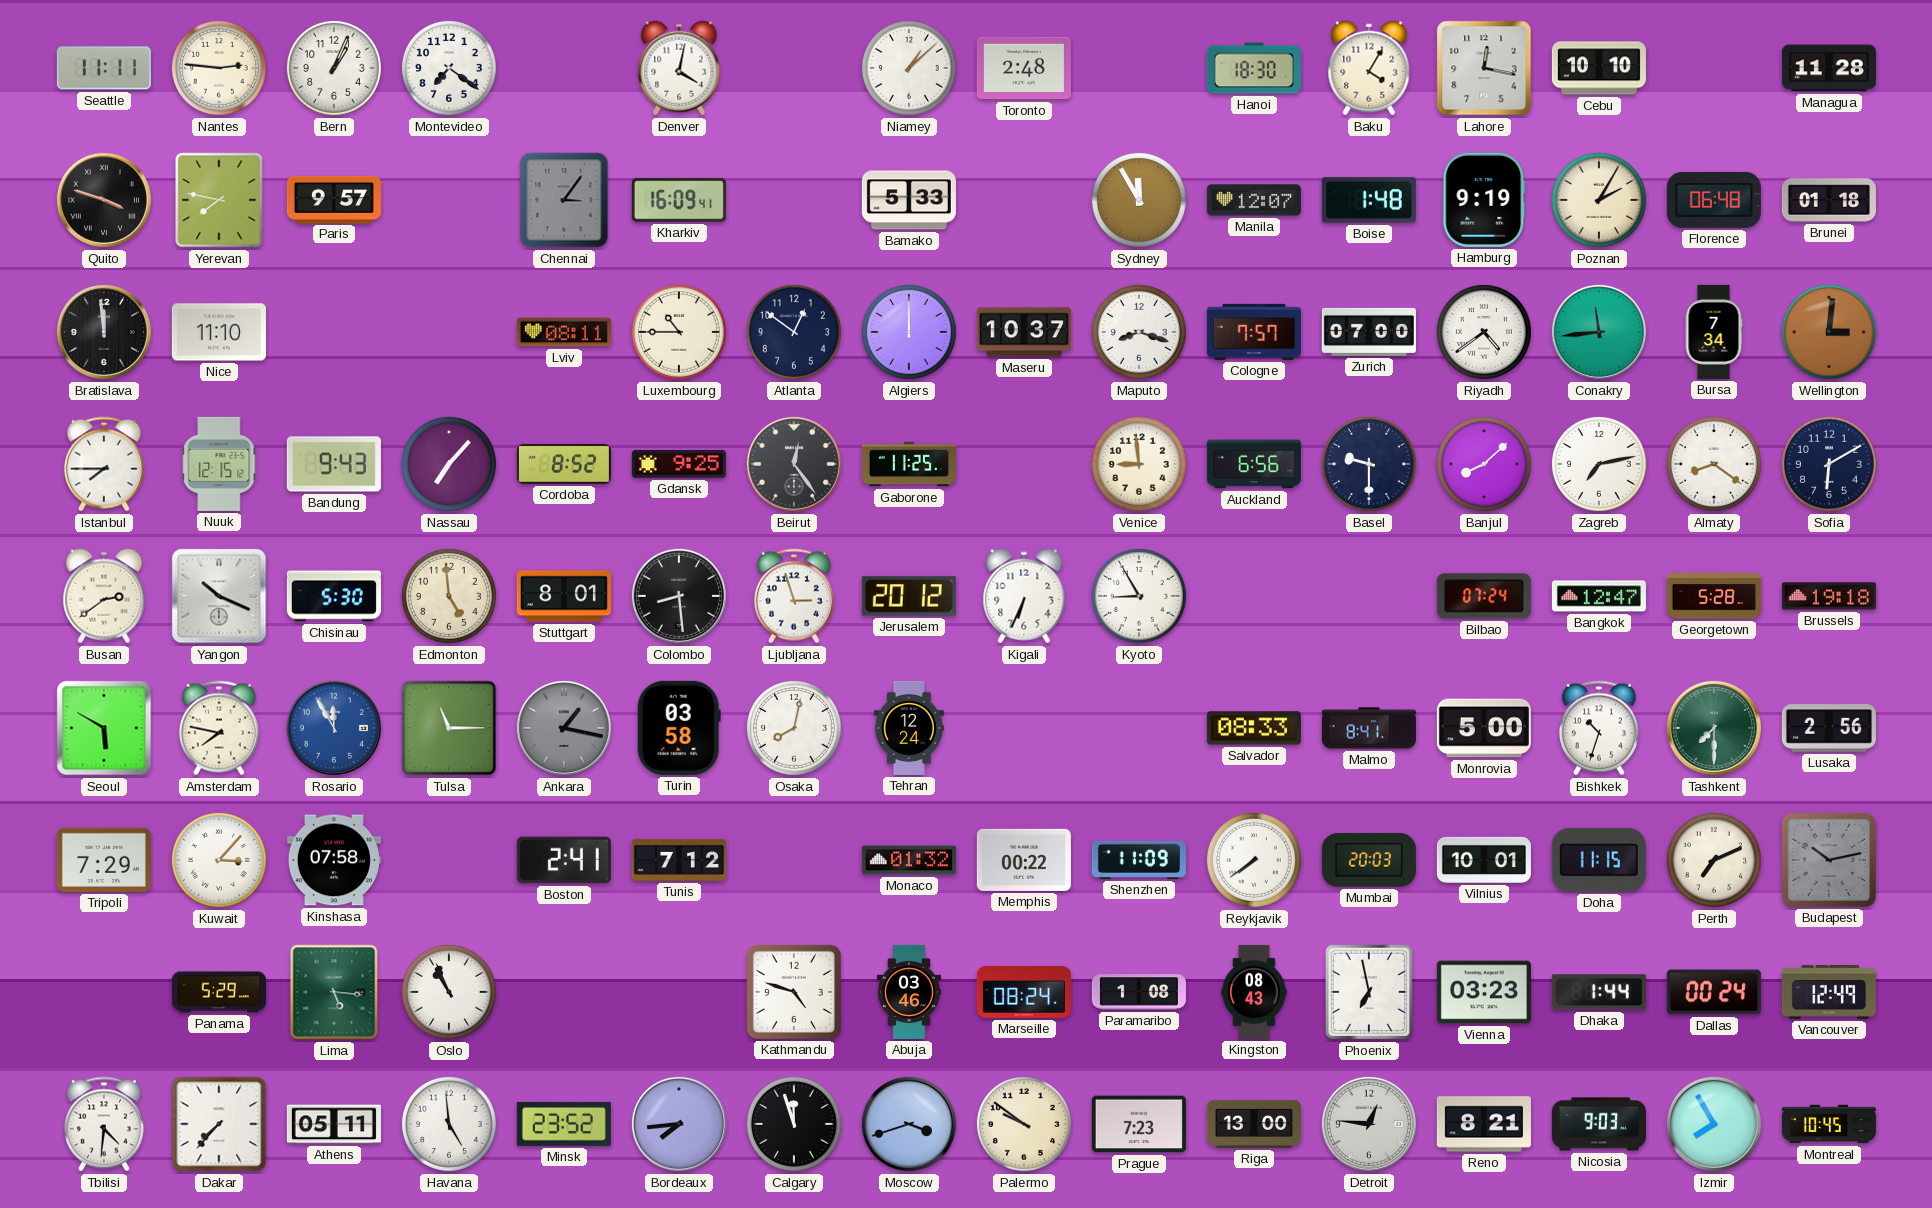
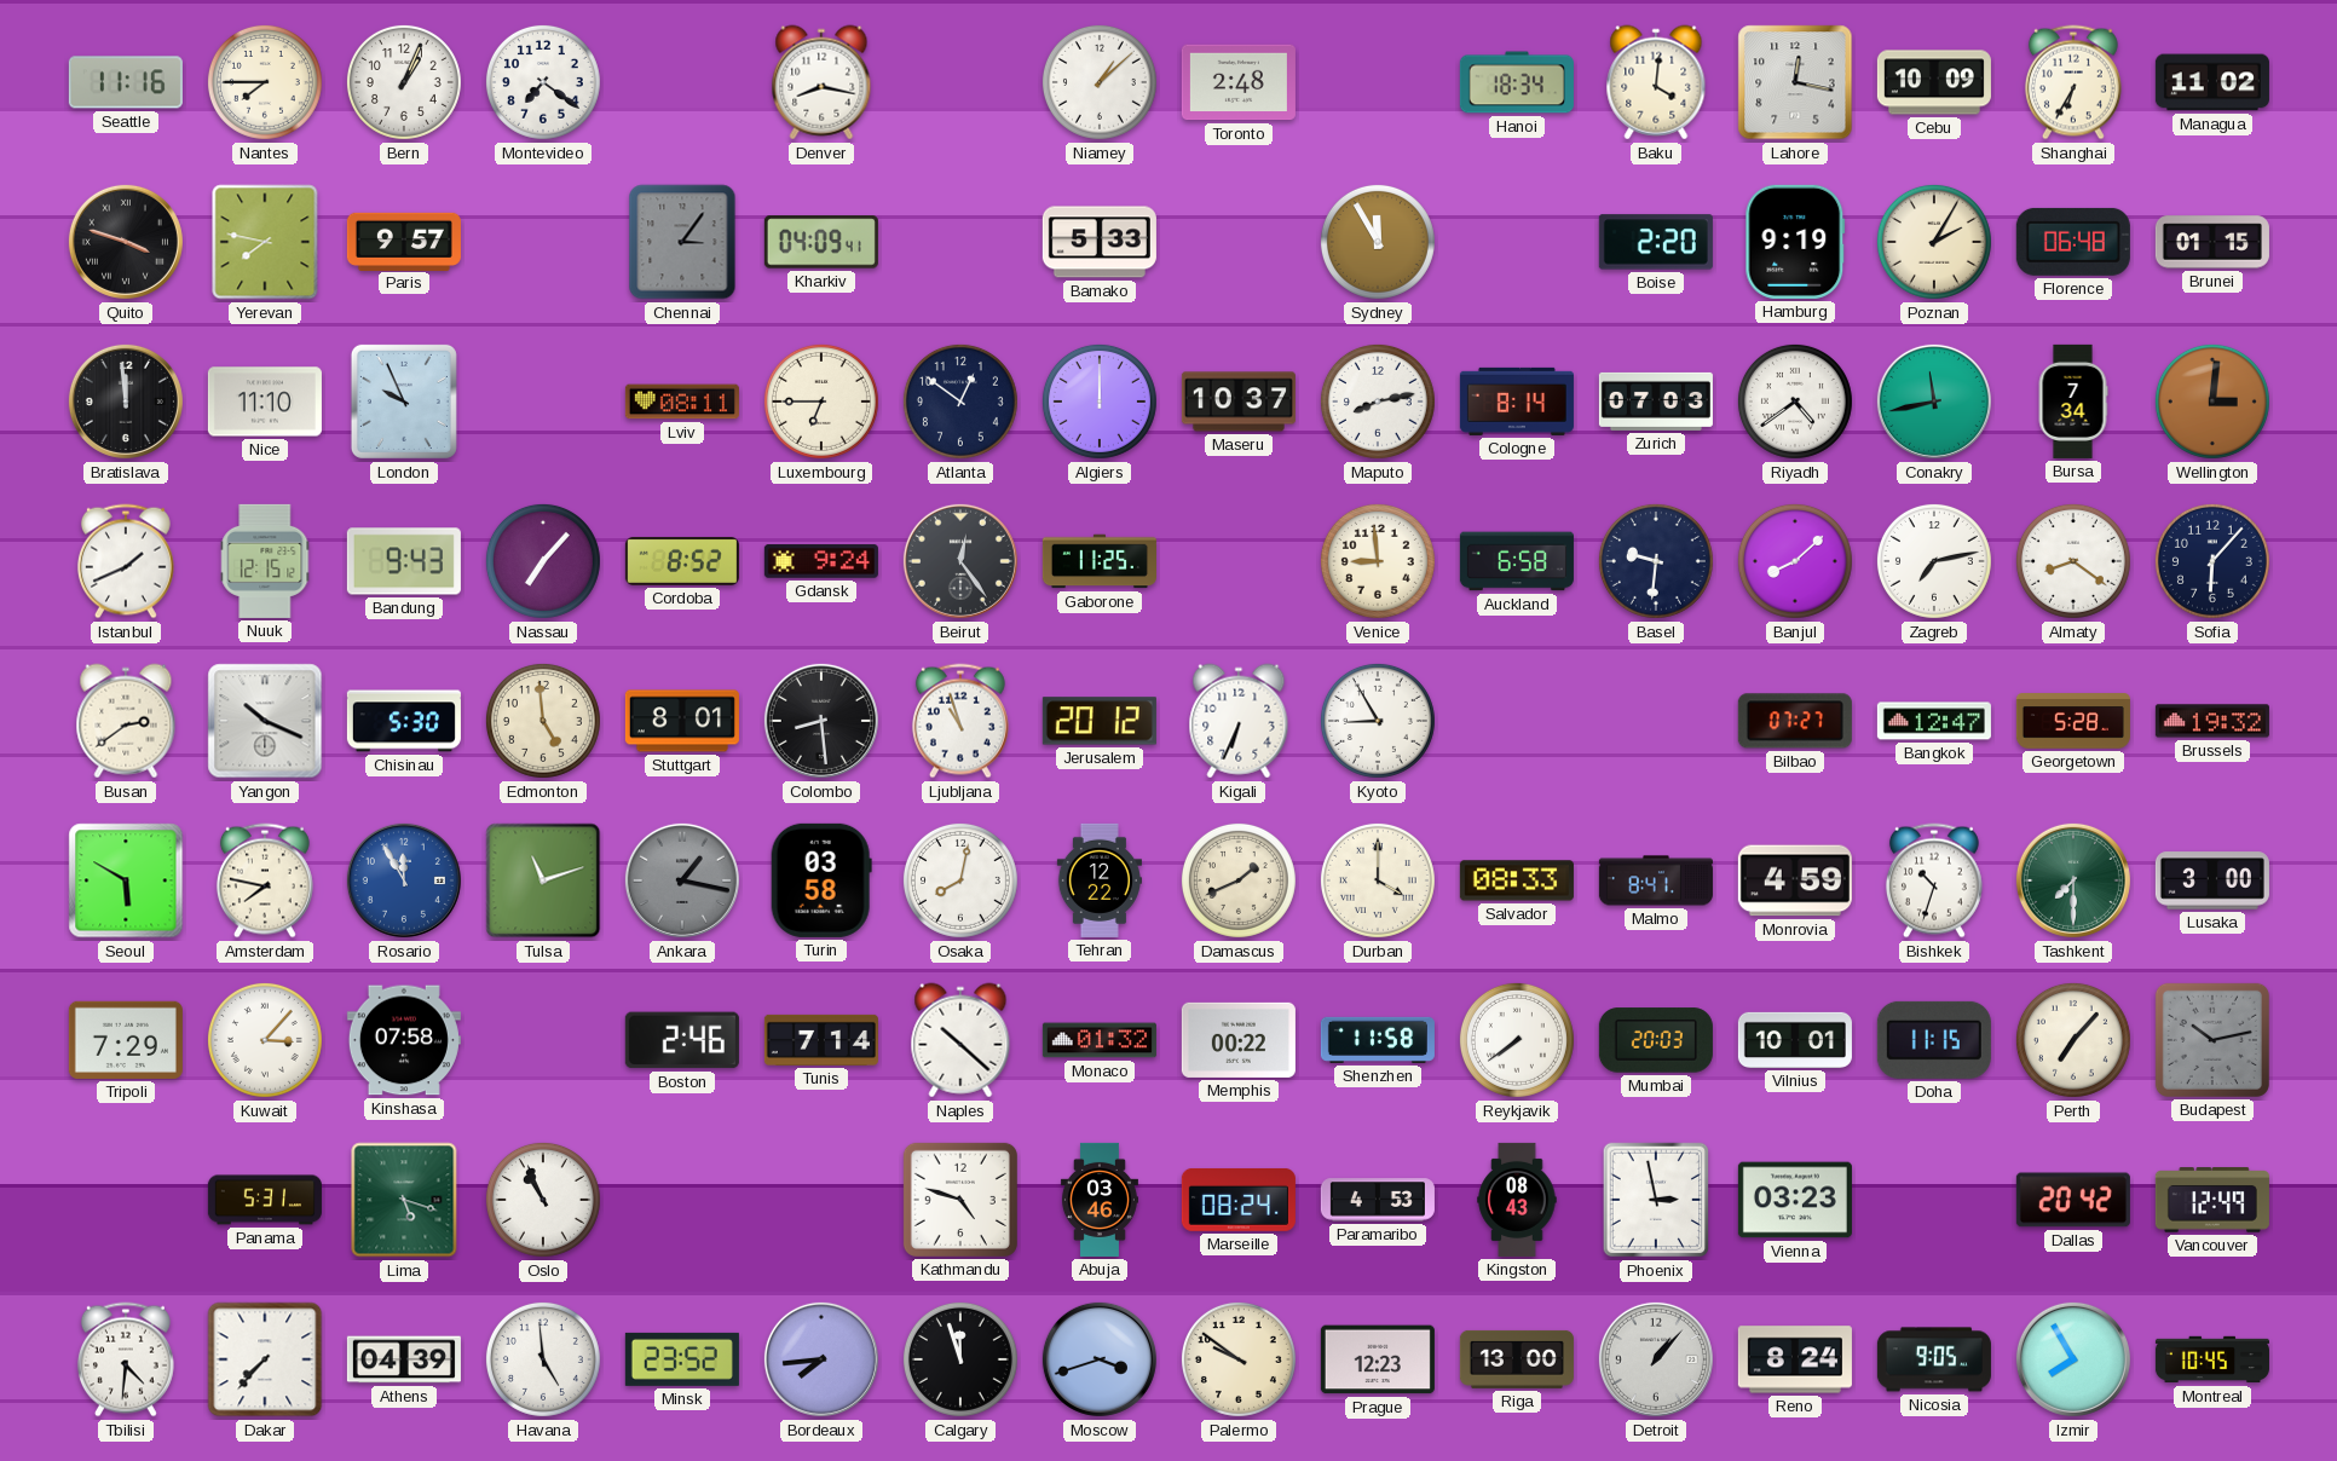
Seattle: 11:11 -> 11:16
Nantes: 2:46 -> 7:45
Denver: 4:02 -> 8:17
Hanoi: 18:30 -> 18:34
Baku: 4:05 -> 4:01
Cebu: 10:10 -> 10:09
Shanghai: none -> 6:35
Managua: 11:28 -> 11:02
Kharkiv: 16:09 -> 04:09
Manila: 12:07 -> none
Boise: 1:48 -> 2:20
Brunei: 01:18 -> 01:15
London: none -> 9:56
Luxembourg: 10:45 -> 6:45
Maputo: 8:18 -> 8:13
Cologne: 7:57 -> 8:14
Zurich: 07:00 -> 07:03
Conakry: 11:44 -> 11:43
Istanbul: 7:45 -> 1:41
Gdansk: 9:25 -> 9:24
Auckland: 6:56 -> 6:58
Basel: 9:30 -> 9:31
Sofia: 6:10 -> 6:07
Ljubljana: 2:57 -> 10:57
Bilbao: 07:24 -> 07:27
Brussels: 19:18 -> 19:32
Tulsa: 11:15 -> 11:12
Tehran: 12:24 -> 12:22
Damascus: none -> 1:41
Durban: none -> 4:00
Monrovia: 5:00 -> 4:59
Lusaka: 2:56 -> 3:00
Boston: 2:41 -> 2:46
Tunis: 7:12 -> 7:14
Naples: none -> 10:22
Shenzhen: 11:09 -> 11:58
Perth: 7:11 -> 7:07
Panama: 5:29 -> 5:31
Lima: 5:16 -> 5:18
Paramaribo: 1:08 -> 4:53
Phoenix: 6:58 -> 2:58
Dhaka: 1:44 -> none
Dallas: 00:24 -> 20:42
Athens: 05:11 -> 04:39
Prague: 7:23 -> 12:23
Detroit: 12:46 -> 1:07
Reno: 8:21 -> 8:24
Nicosia: 9:03 -> 9:05
